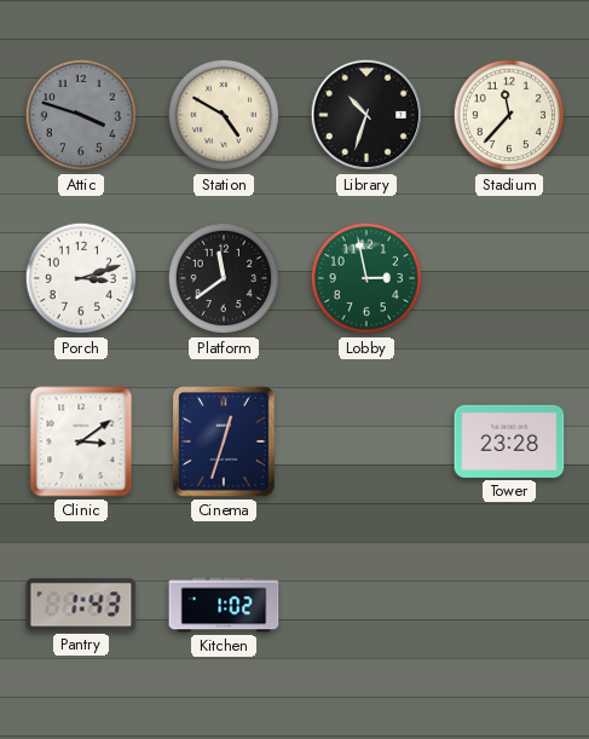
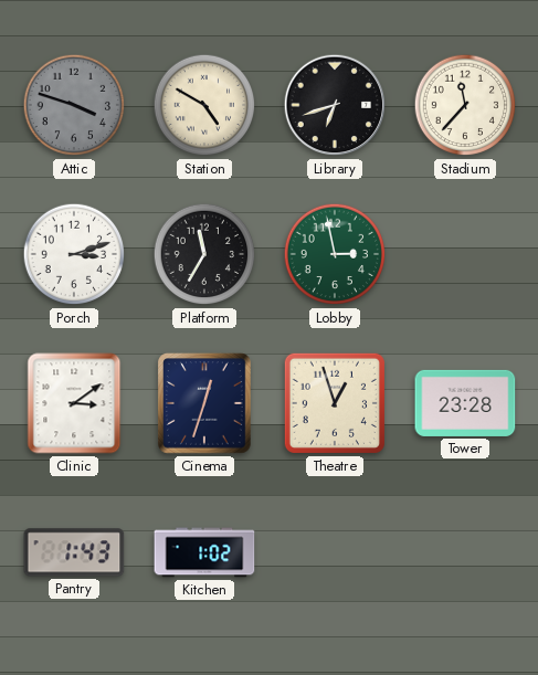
Library: 10:33 -> 6:42
Platform: 11:39 -> 11:35
Theatre: none -> 12:57
